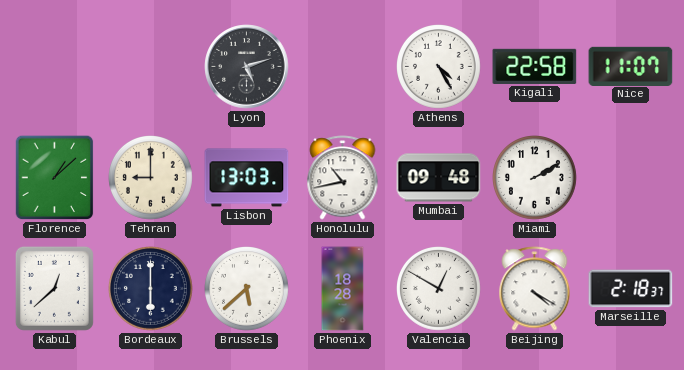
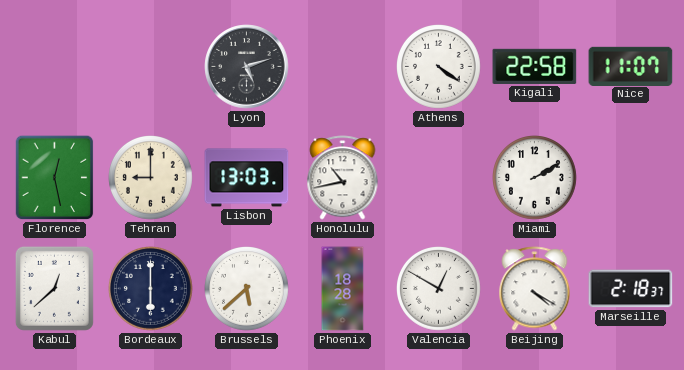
Athens: 4:25 -> 4:21
Florence: 1:08 -> 12:28
Mumbai: 09:48 -> none
